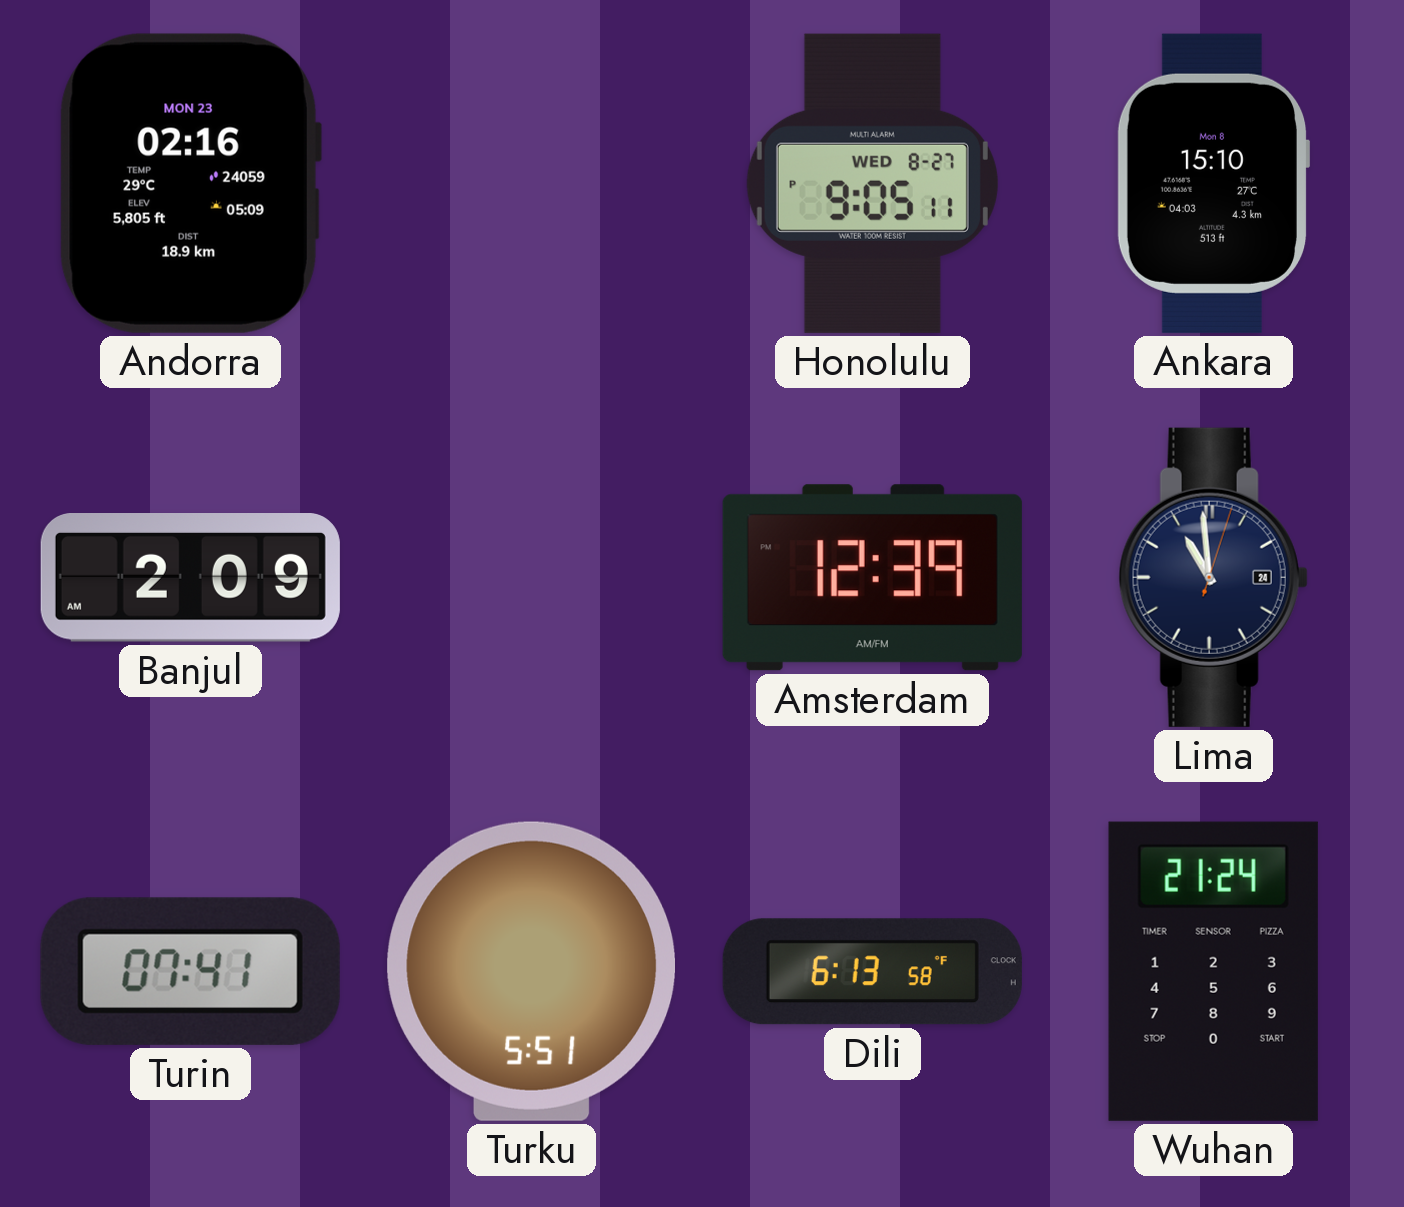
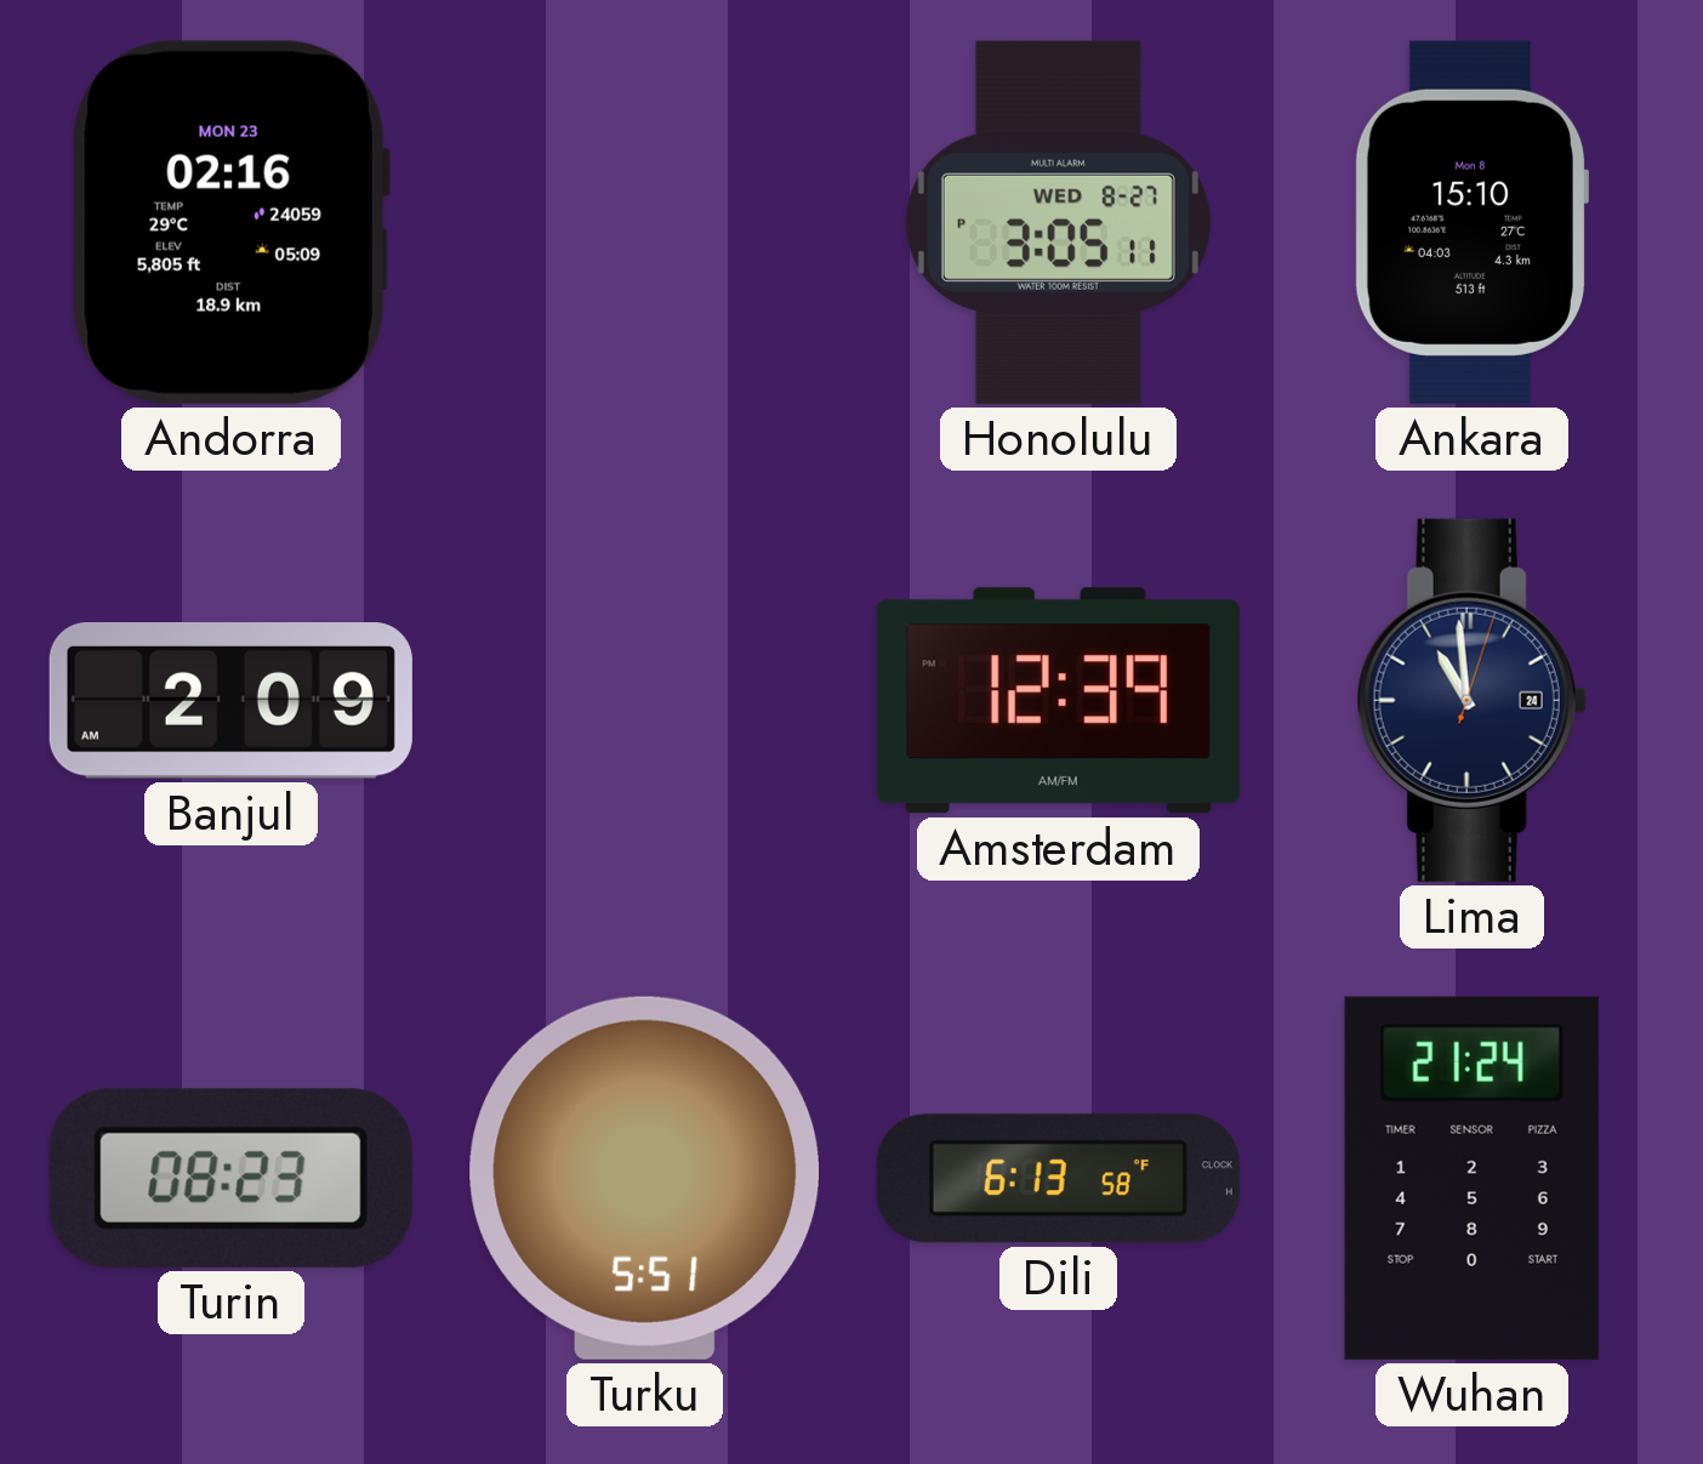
Honolulu: 9:05 -> 3:05
Turin: 07:41 -> 08:23
